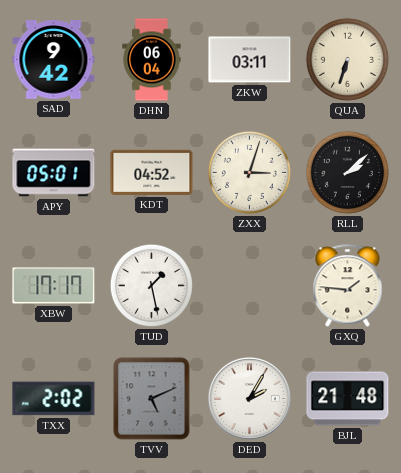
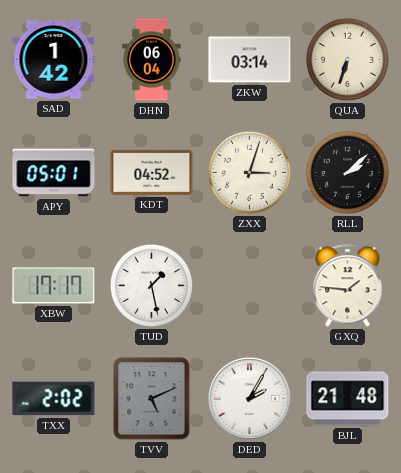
SAD: 9:42 -> 1:42
ZKW: 03:11 -> 03:14
